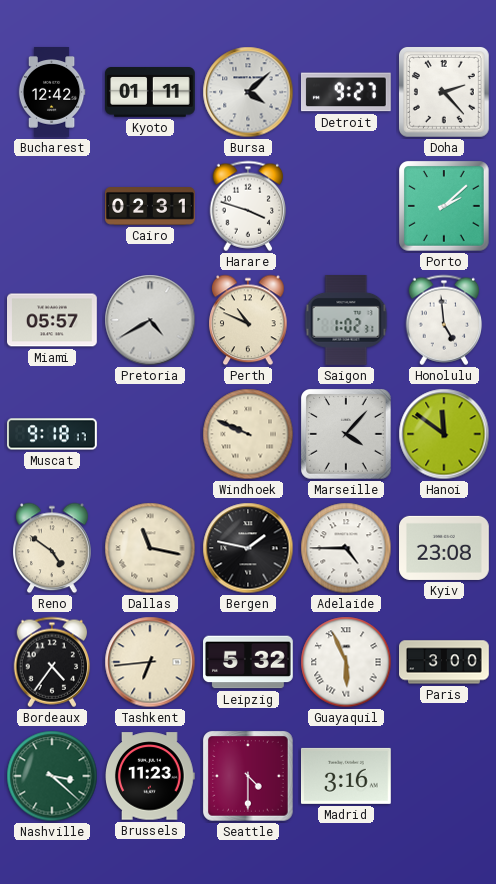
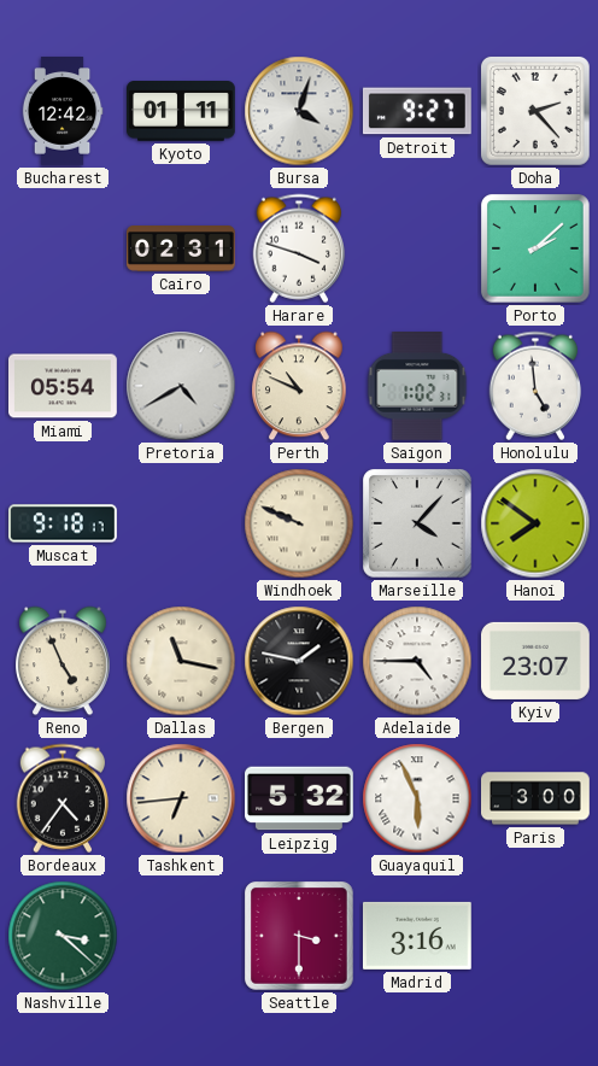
Bursa: 4:08 -> 4:03
Miami: 05:57 -> 05:54
Hanoi: 11:51 -> 7:51
Reno: 4:51 -> 4:56
Kyiv: 23:08 -> 23:07
Brussels: 11:23 -> none
Seattle: 4:30 -> 3:30
